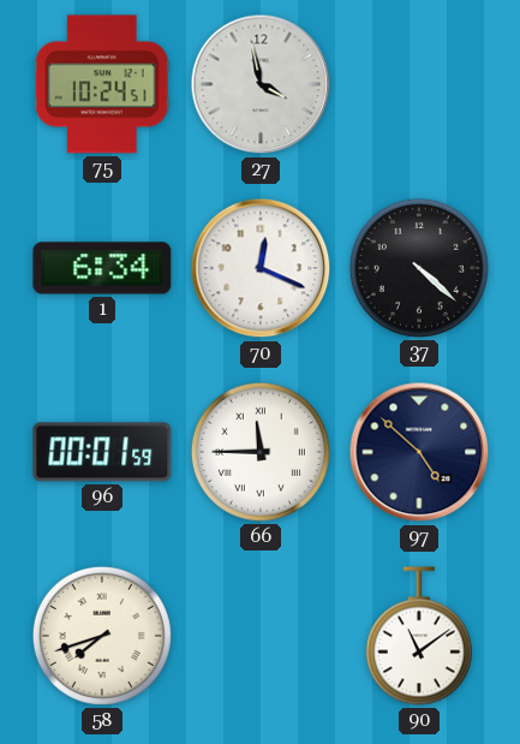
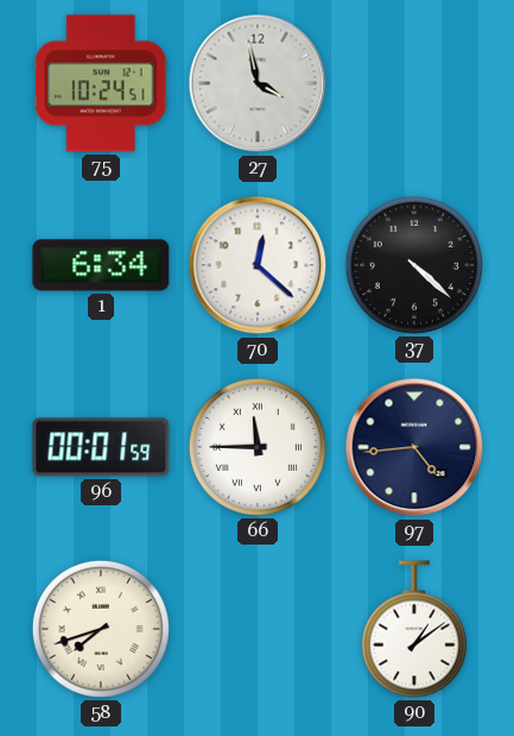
70: 12:19 -> 12:22
97: 4:52 -> 4:44
90: 11:09 -> 1:09
